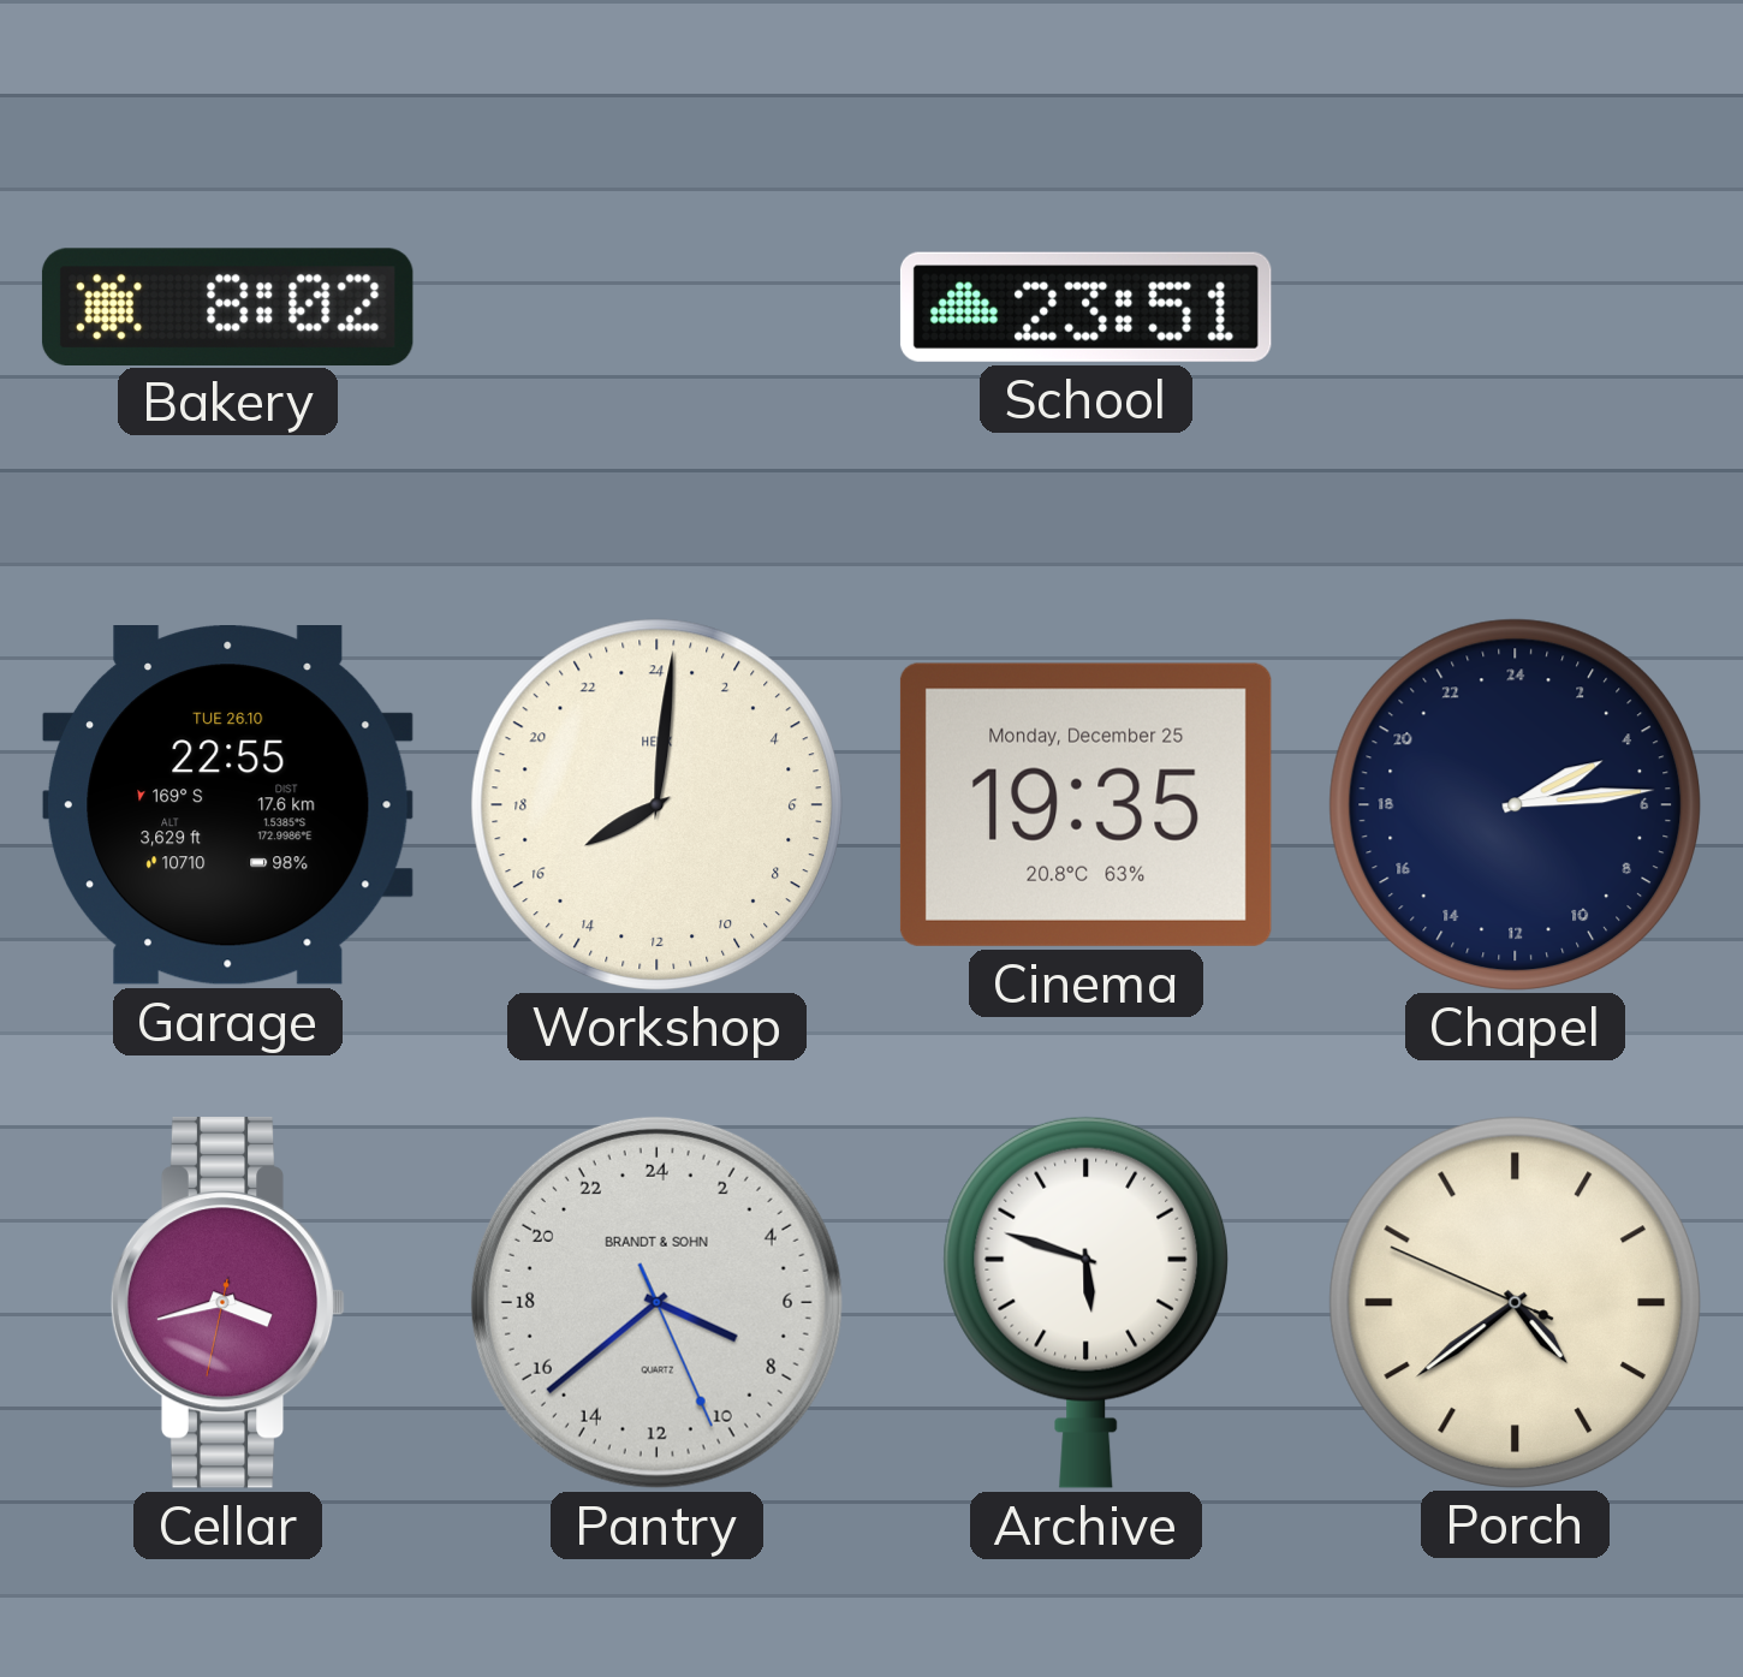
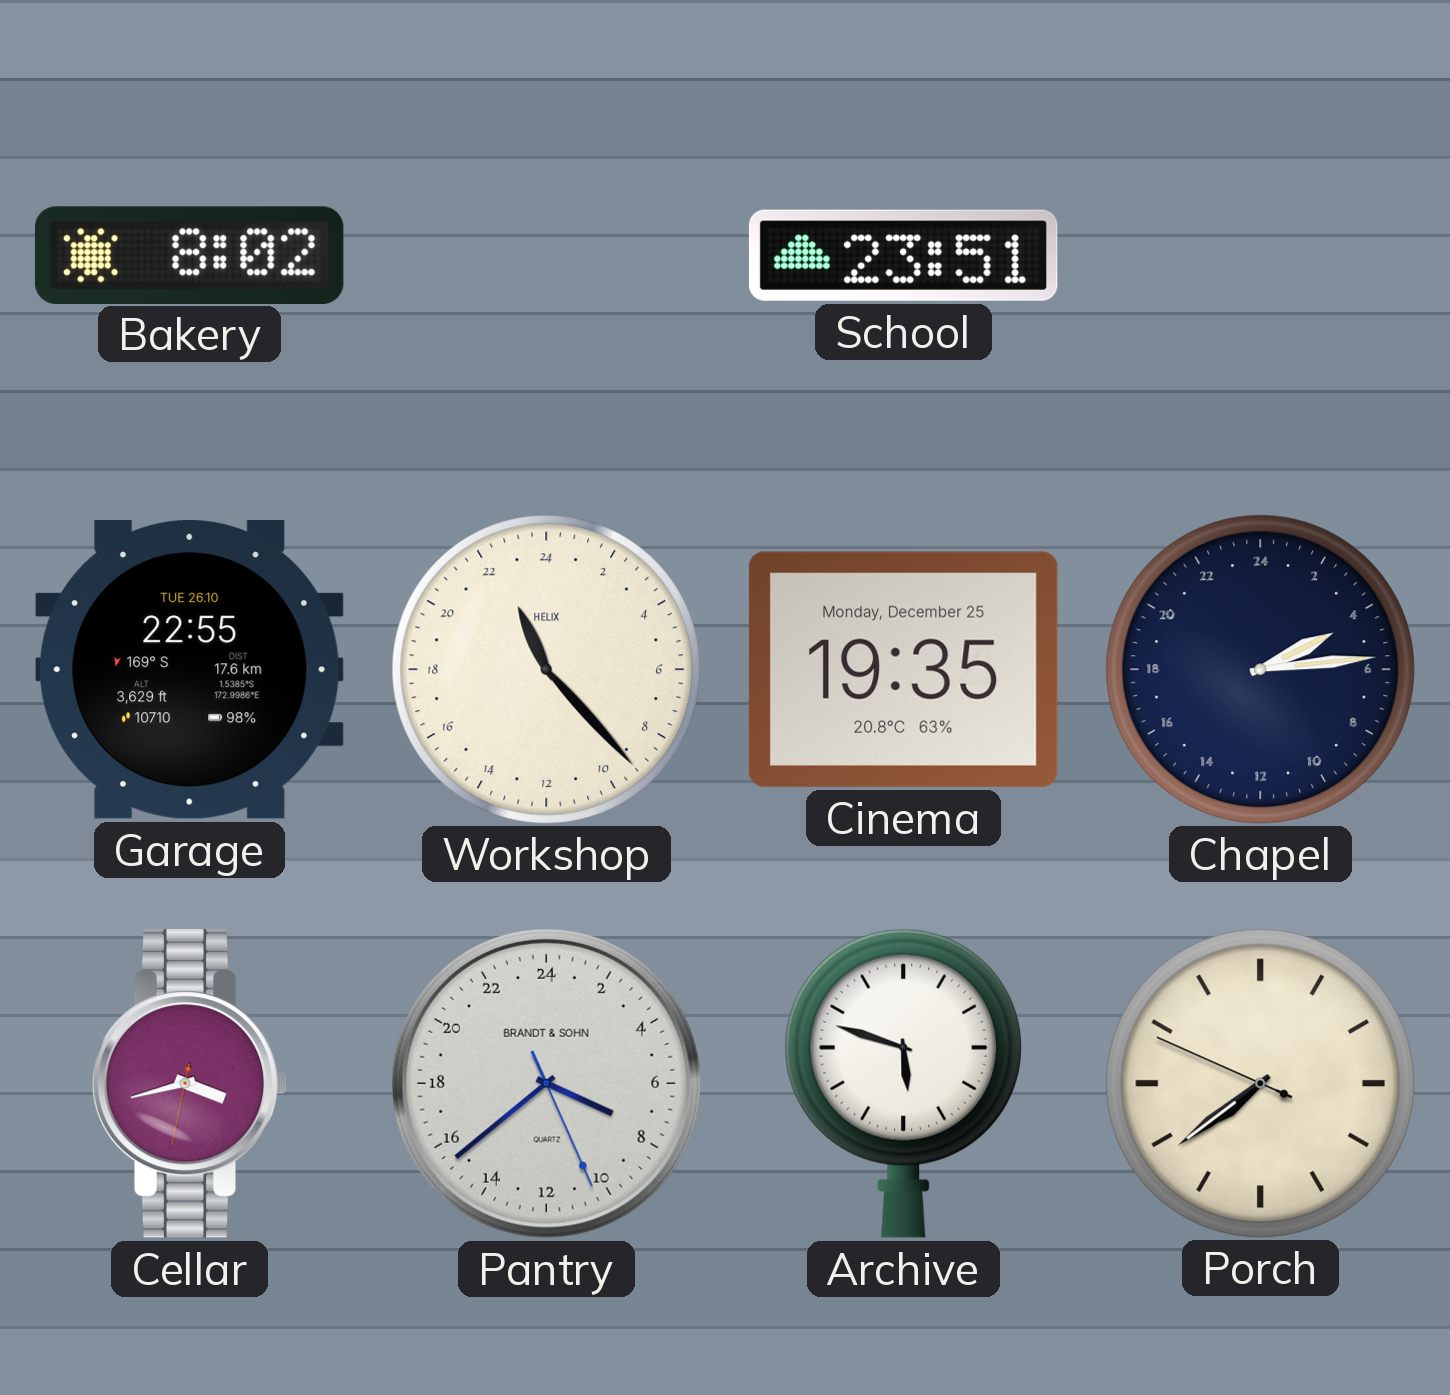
Workshop: 16:01 -> 22:23
Porch: 4:38 -> 7:38
